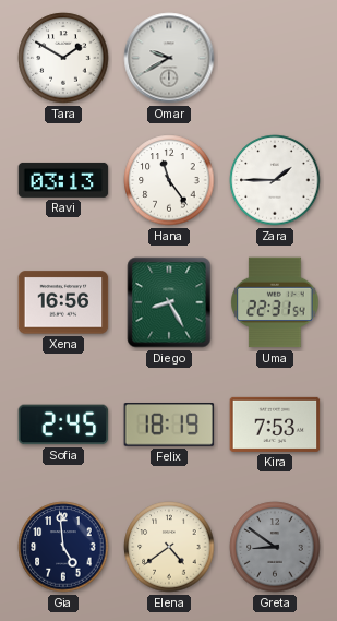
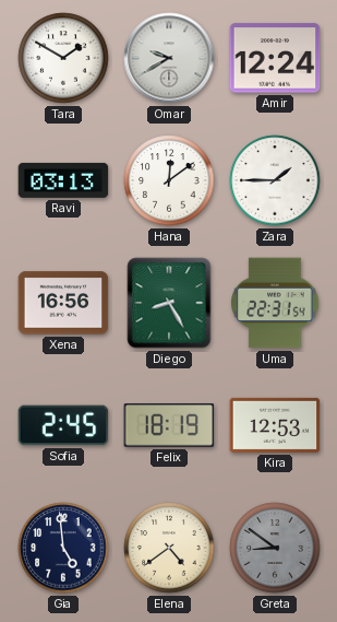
Amir: none -> 12:24
Hana: 11:24 -> 12:09
Kira: 7:53 -> 12:53
